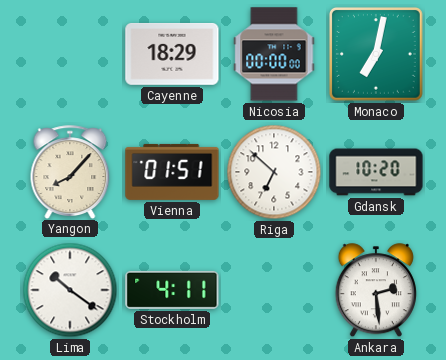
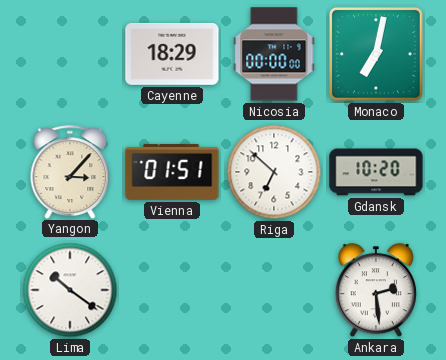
Yangon: 8:07 -> 3:07
Stockholm: 4:11 -> none
